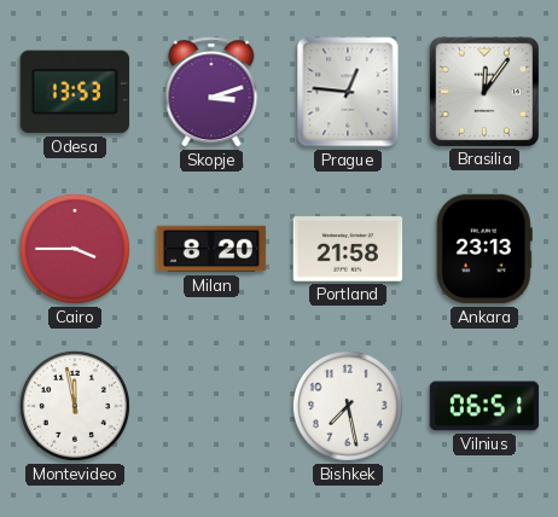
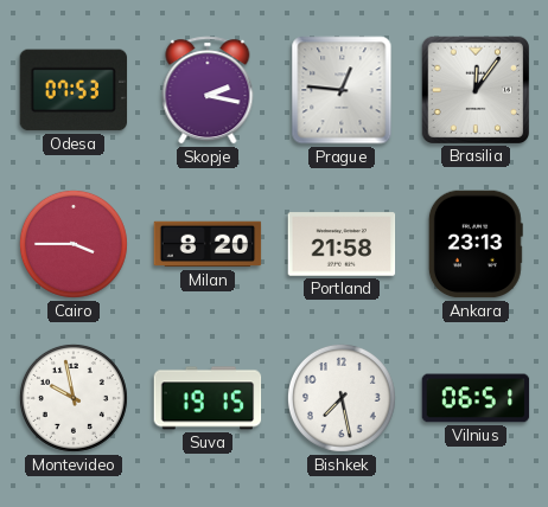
Odesa: 13:53 -> 07:53
Skopje: 3:12 -> 2:17
Montevideo: 11:58 -> 9:58
Suva: none -> 19:15
